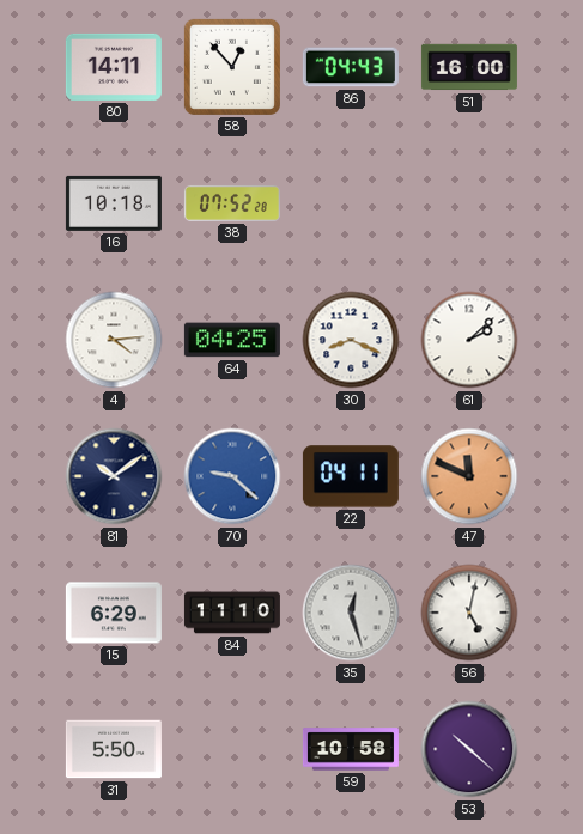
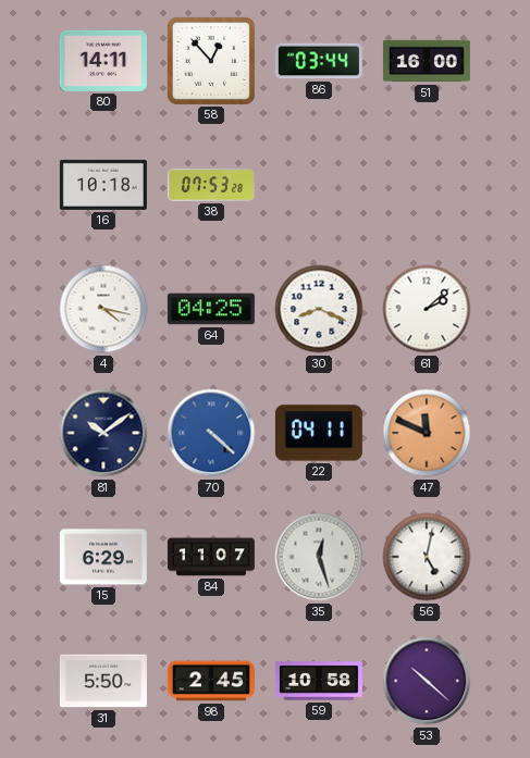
86: 04:43 -> 03:44
38: 07:52 -> 07:53
4: 4:14 -> 4:17
70: 9:22 -> 4:22
84: 11:10 -> 11:07
98: none -> 2:45
